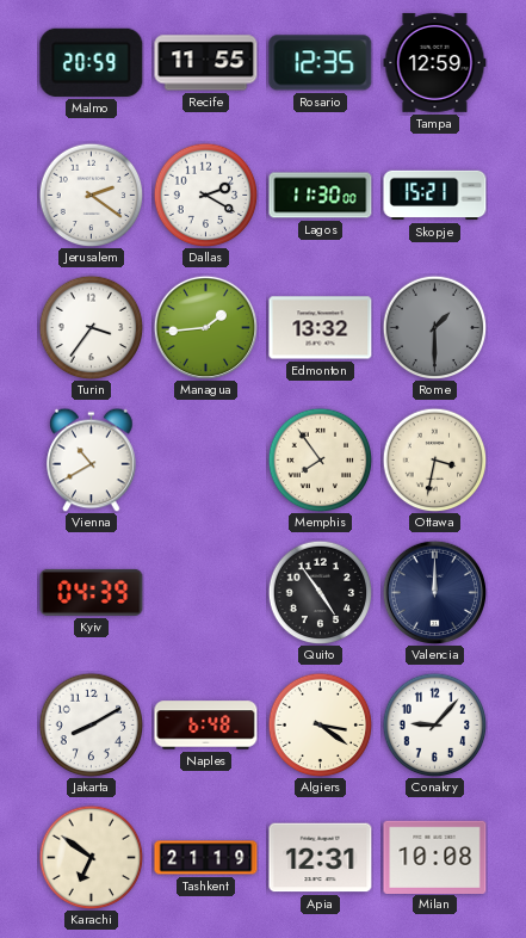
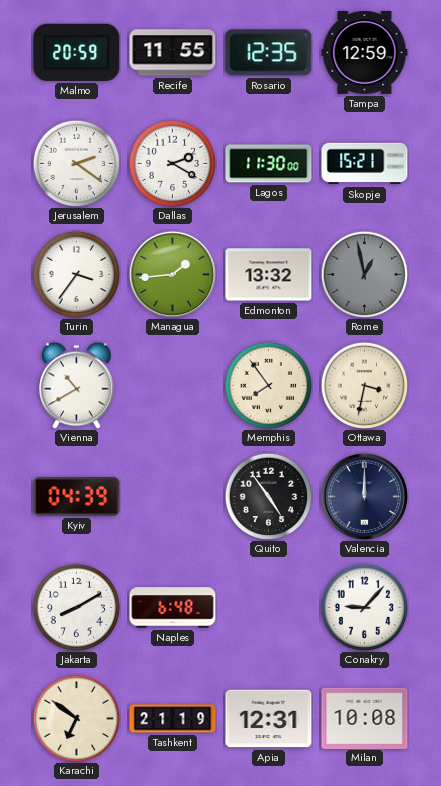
Rome: 1:30 -> 12:58
Algiers: 3:21 -> none
